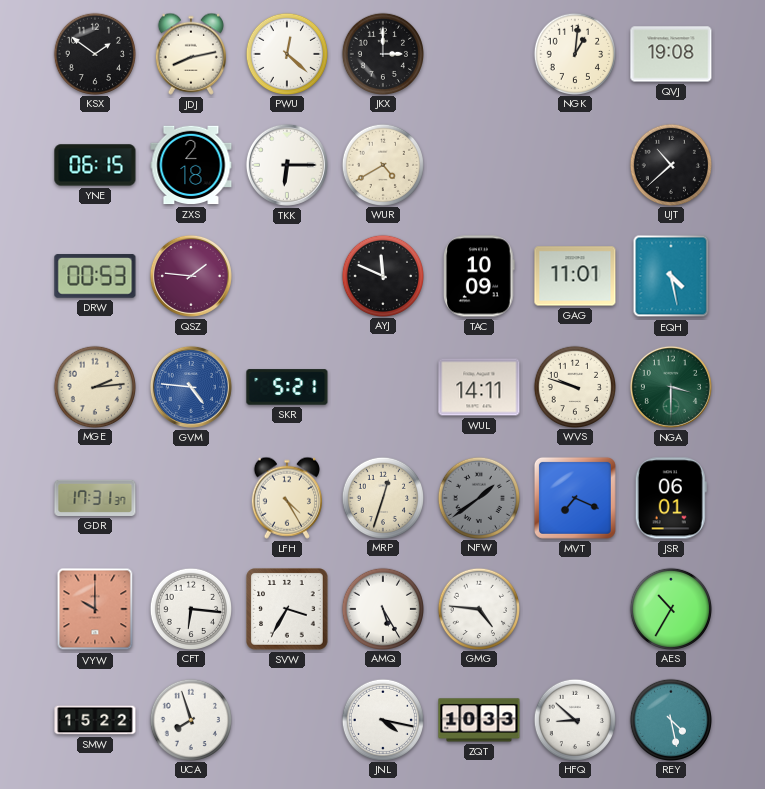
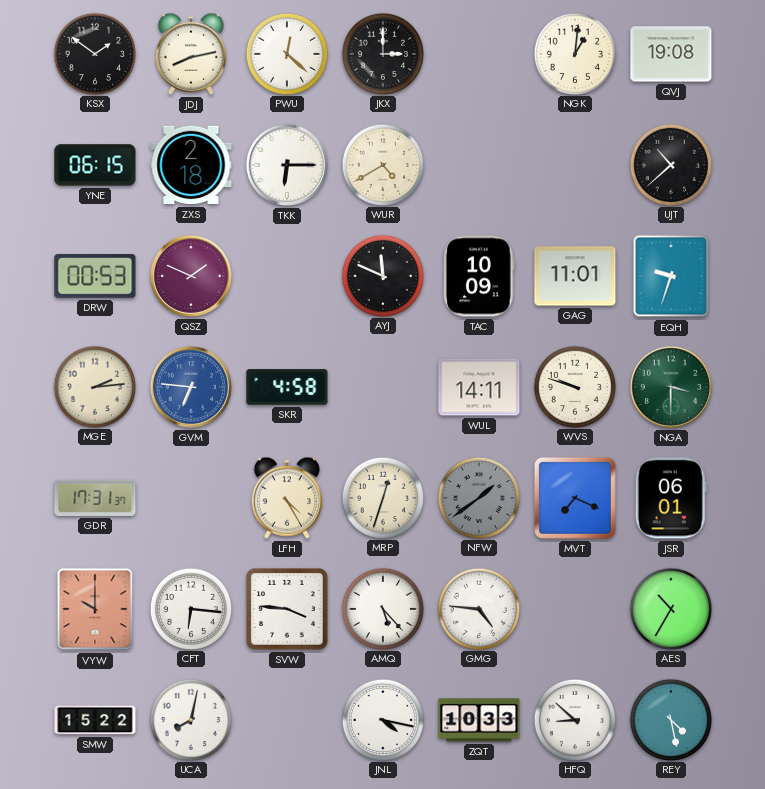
QSZ: 1:46 -> 1:49
EQH: 4:28 -> 9:33
GVM: 4:46 -> 6:46
SKR: 5:21 -> 4:58
SVW: 3:35 -> 3:46
AMQ: 5:25 -> 5:23
UCA: 7:57 -> 8:02
